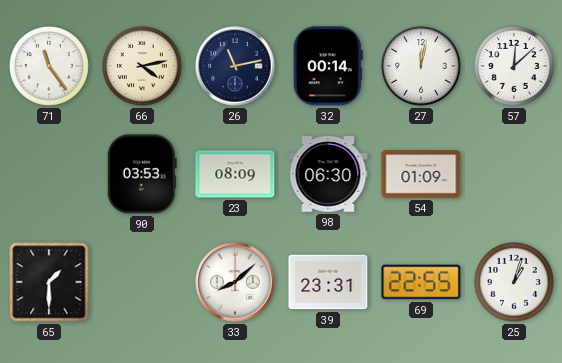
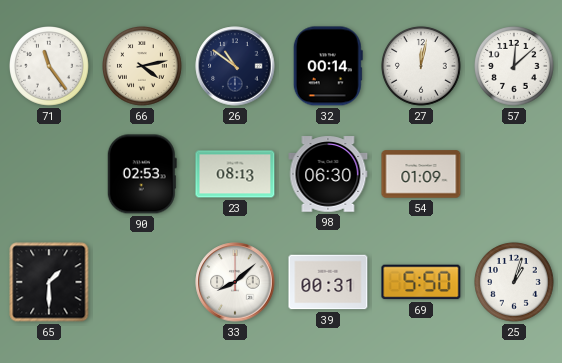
26: 11:13 -> 10:51
90: 03:53 -> 02:53
23: 08:09 -> 08:13
39: 23:31 -> 00:31
69: 22:55 -> 5:50
